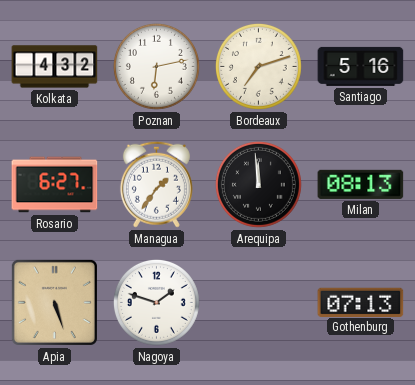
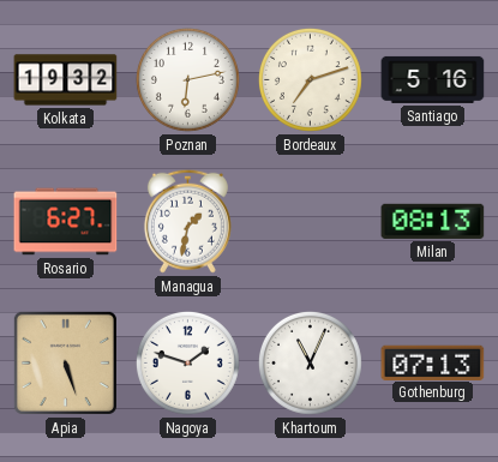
Kolkata: 4:32 -> 19:32
Managua: 1:36 -> 1:32
Arequipa: 11:59 -> none
Khartoum: none -> 11:04
